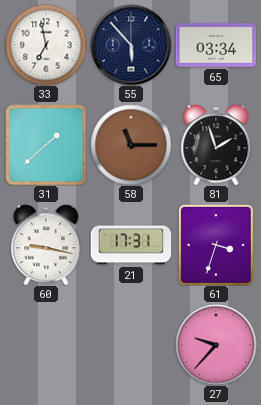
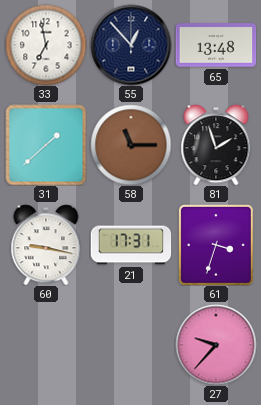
55: 5:53 -> 12:53
65: 03:34 -> 13:48
